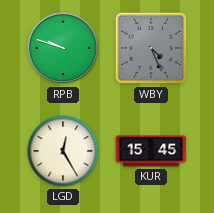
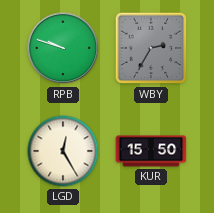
WBY: 4:26 -> 2:35
KUR: 15:45 -> 15:50
